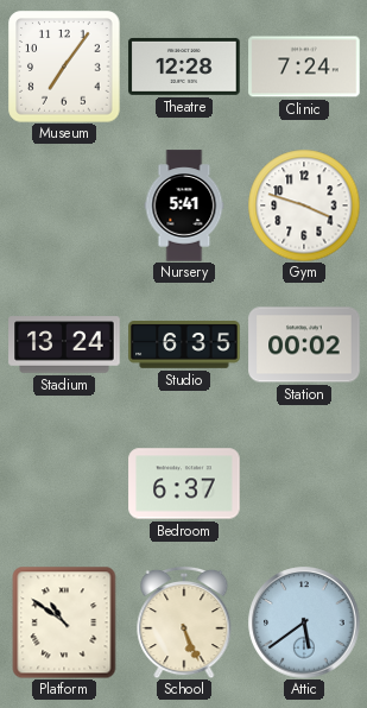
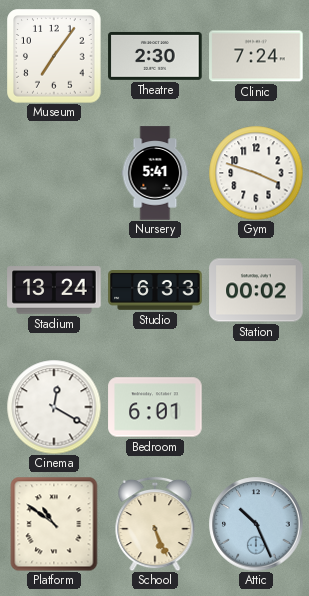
Theatre: 12:28 -> 2:30
Studio: 6:35 -> 6:33
Cinema: none -> 12:20
Bedroom: 6:37 -> 6:01
Attic: 5:39 -> 10:26
